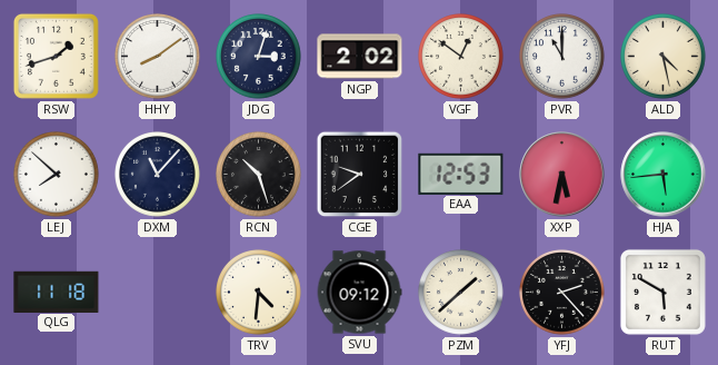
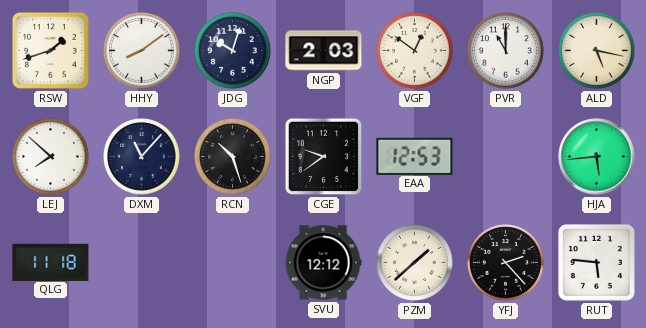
JDG: 3:03 -> 10:03
NGP: 2:02 -> 2:03
ALD: 4:28 -> 5:17
XXP: 5:32 -> none
TRV: 4:31 -> none
SVU: 09:12 -> 12:12
RUT: 5:50 -> 5:46
